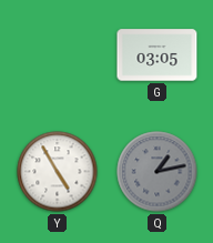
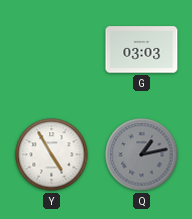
G: 03:05 -> 03:03
